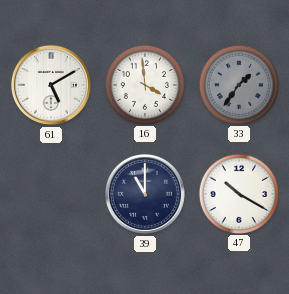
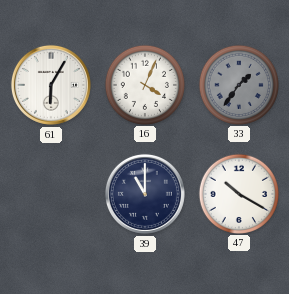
61: 5:10 -> 6:05
16: 3:59 -> 4:04
